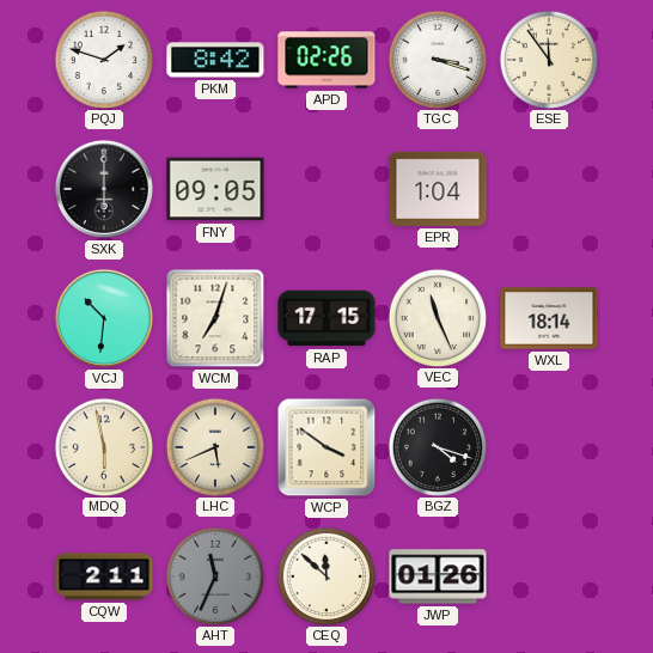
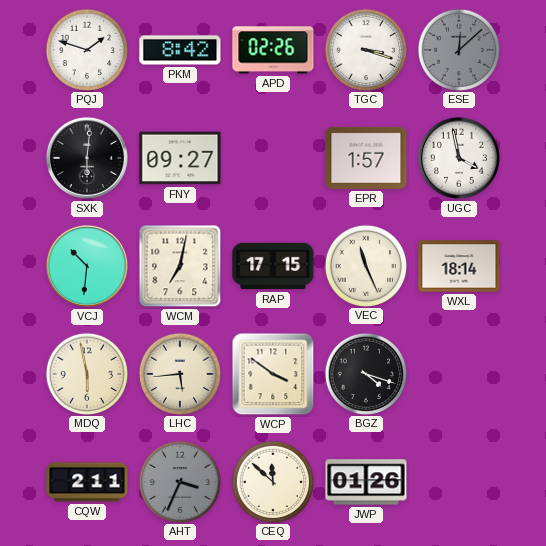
ESE: 11:54 -> 12:08
ESE dial: cream -> grey
SXK: 6:00 -> 6:01
FNY: 09:05 -> 09:27
EPR: 1:04 -> 1:57
UGC: none -> 3:58
WCM: 7:03 -> 7:02
LHC: 5:41 -> 5:44
AHT: 11:34 -> 3:34
